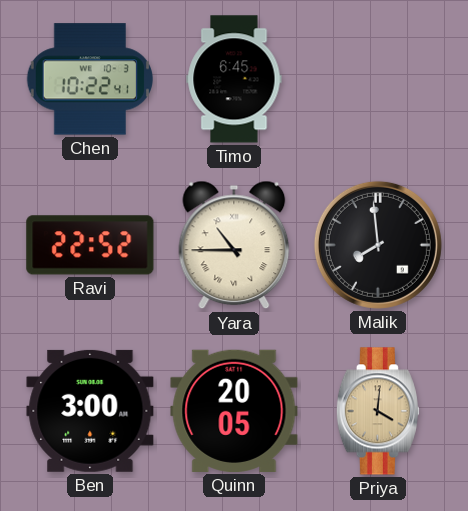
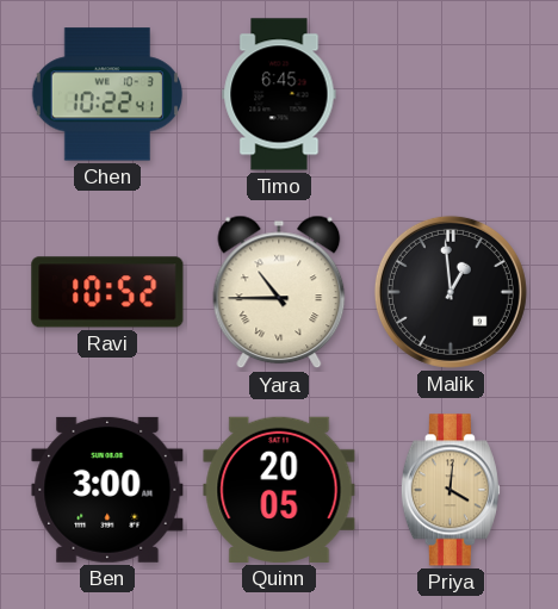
Ravi: 22:52 -> 10:52
Malik: 7:59 -> 12:59
